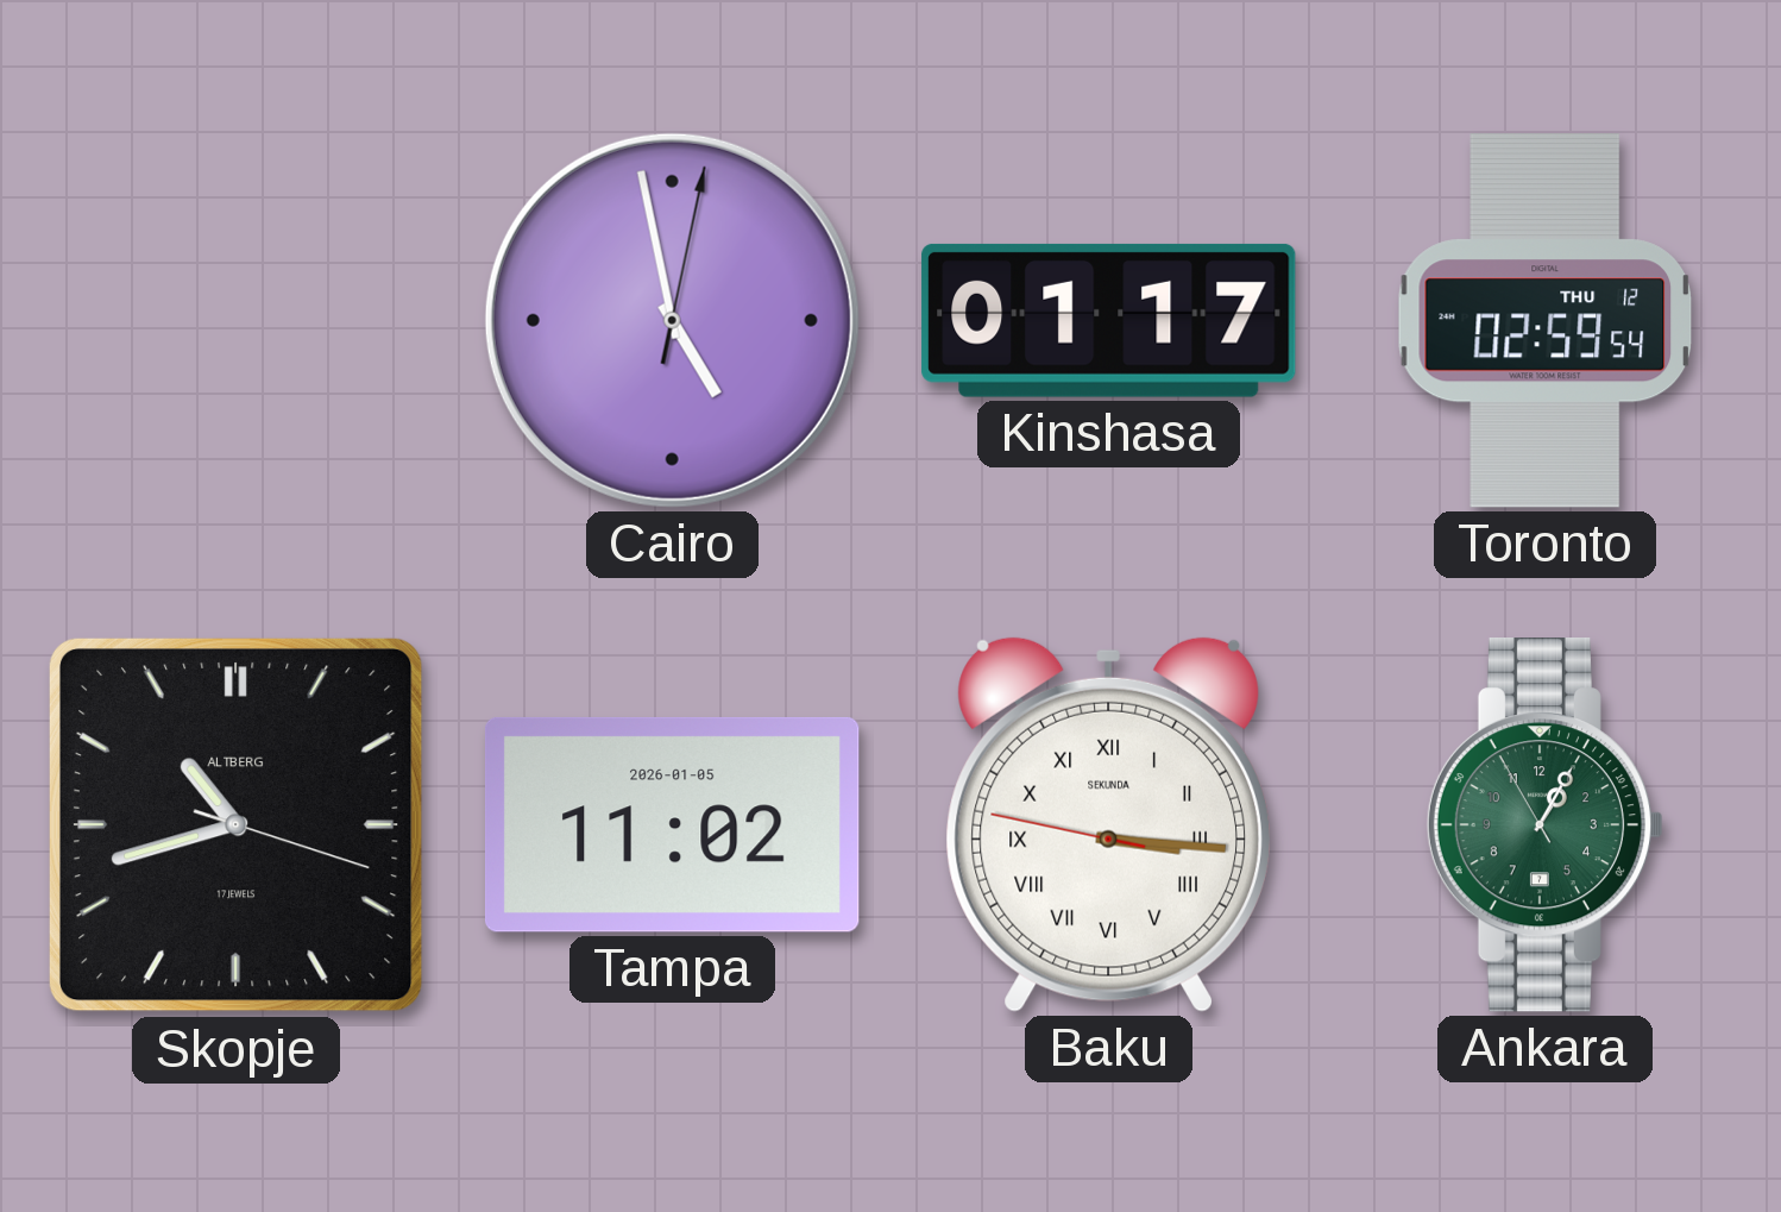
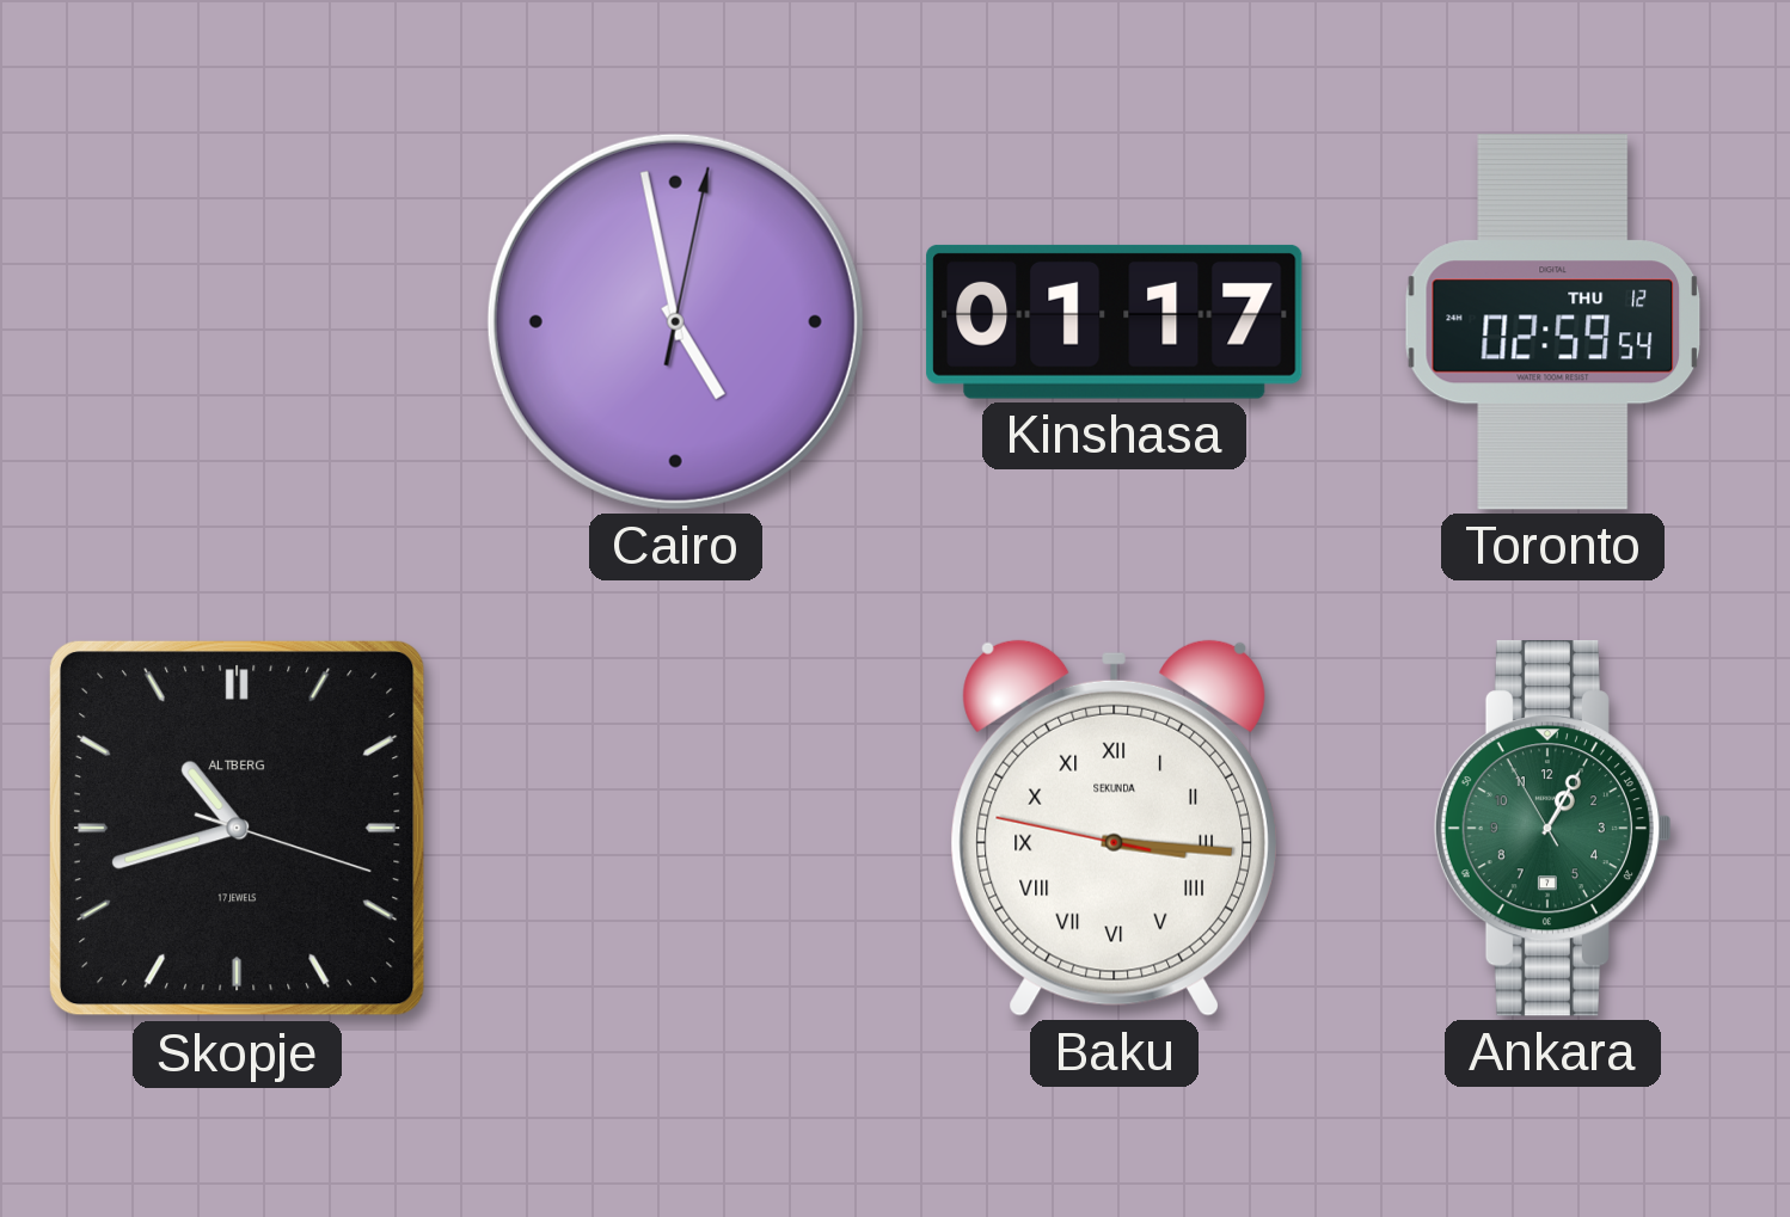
Tampa: 11:02 -> none
